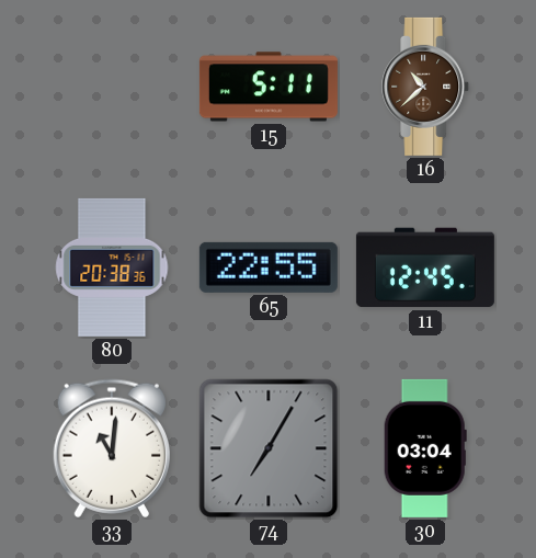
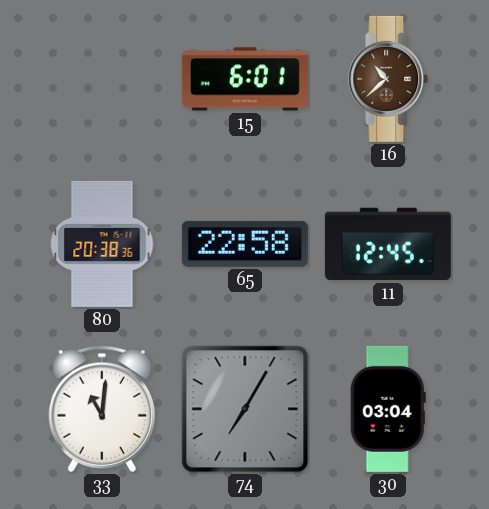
15: 5:11 -> 6:01
65: 22:55 -> 22:58
